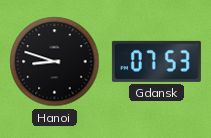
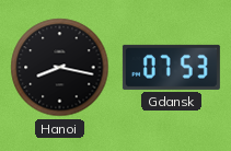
Hanoi: 8:48 -> 8:17
